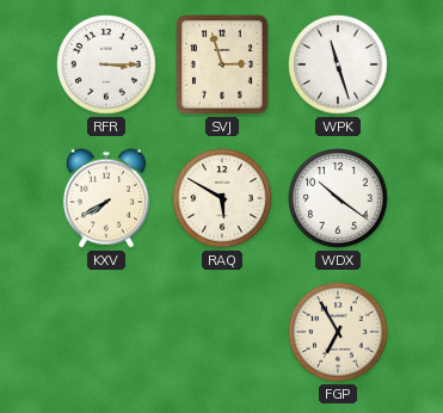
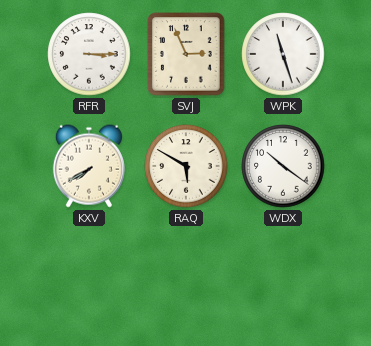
SVJ: 2:57 -> 2:56
FGP: 6:55 -> none
